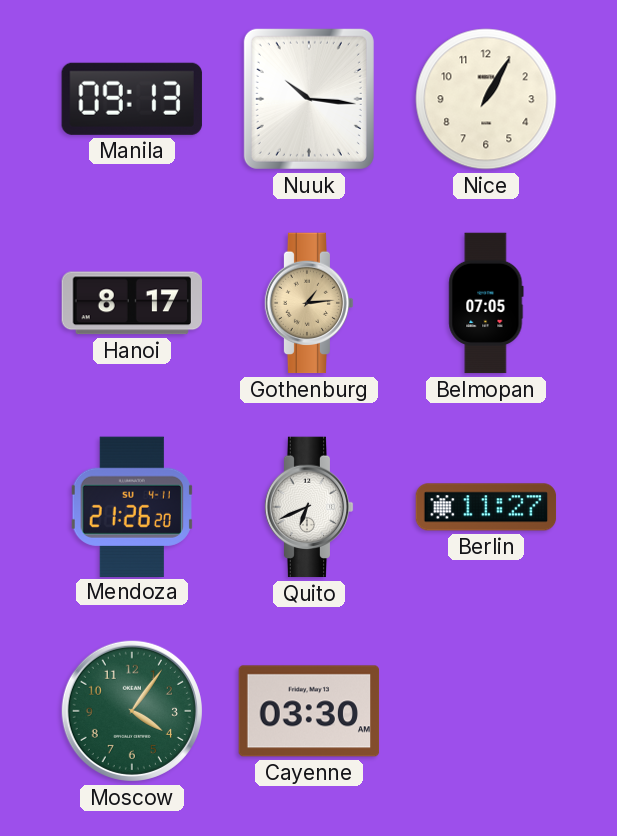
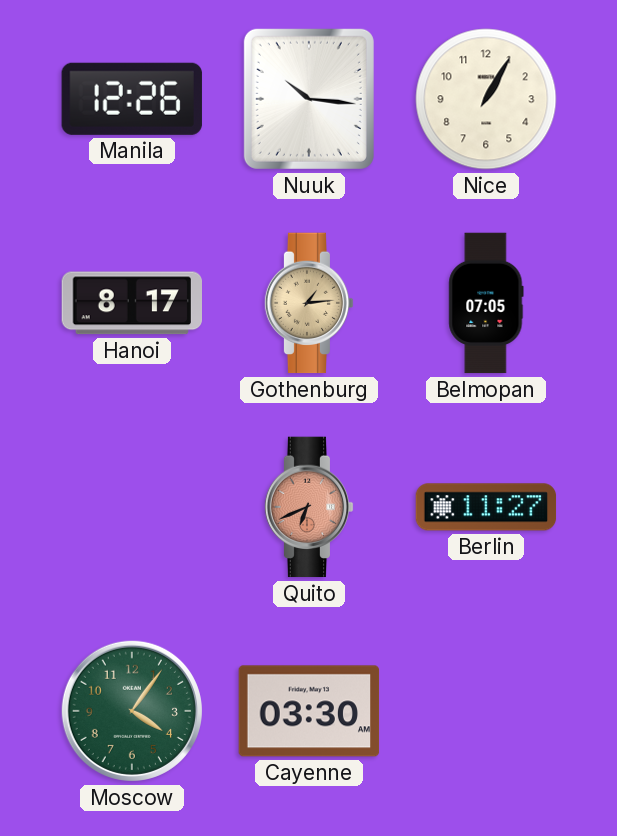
Manila: 09:13 -> 12:26
Mendoza: 21:26 -> none
Quito dial: white -> salmon
